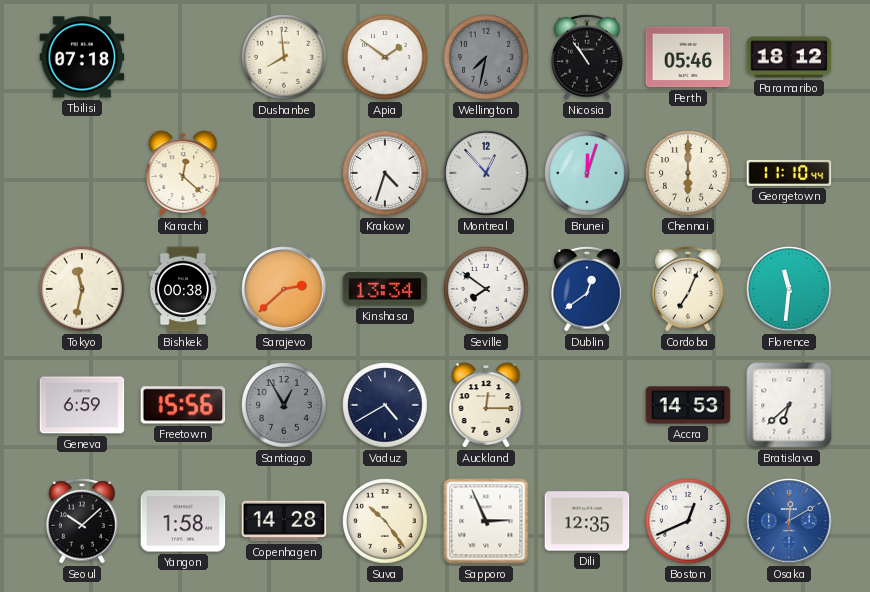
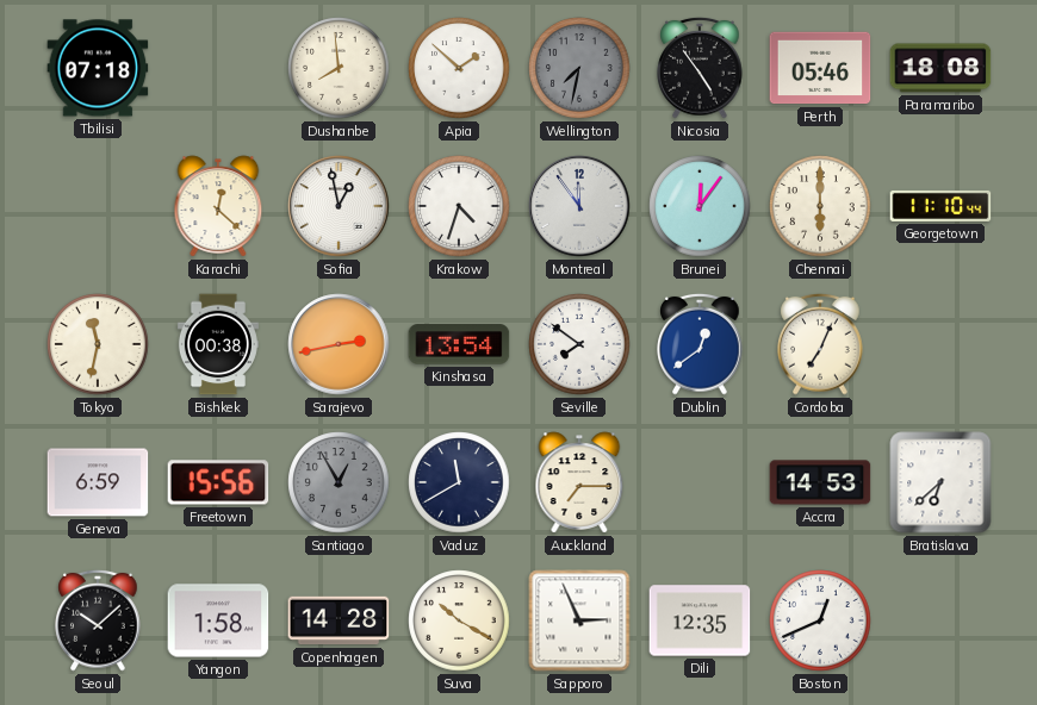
Apia: 1:51 -> 1:52
Nicosia: 10:54 -> 4:54
Paramaribo: 18:12 -> 18:08
Sofia: none -> 12:58
Montreal: 12:53 -> 11:54
Brunei: 12:03 -> 12:06
Sarajevo: 2:38 -> 2:43
Kinshasa: 13:34 -> 13:54
Florence: 11:31 -> none
Vaduz: 4:40 -> 11:40
Auckland: 12:15 -> 7:15
Suva: 10:24 -> 10:20
Osaka: 12:10 -> none
